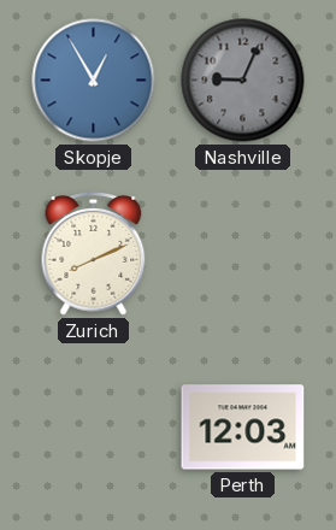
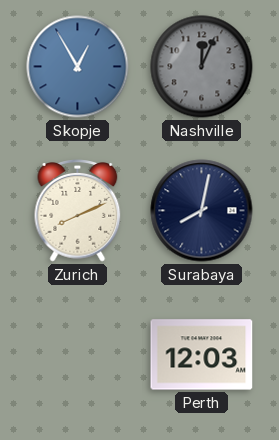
Nashville: 9:04 -> 12:04
Surabaya: none -> 8:02
